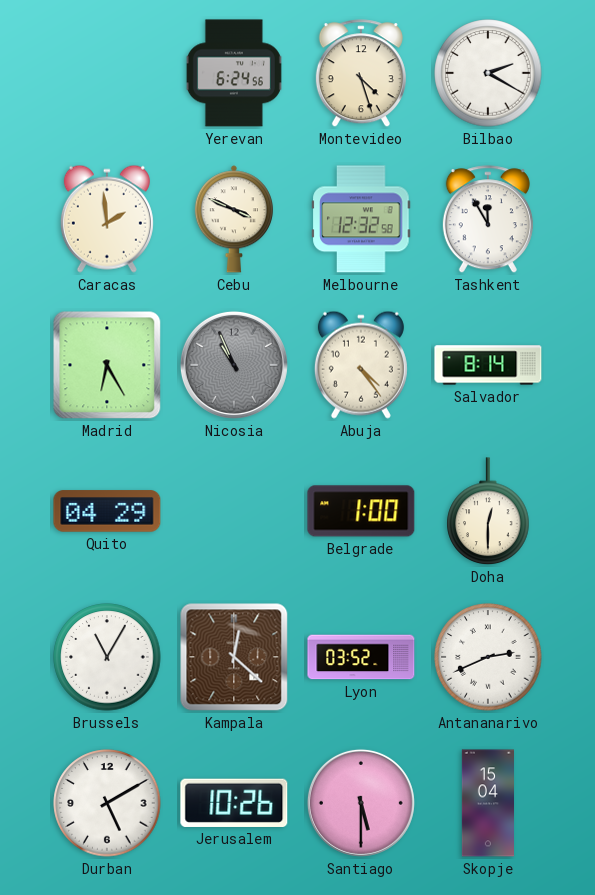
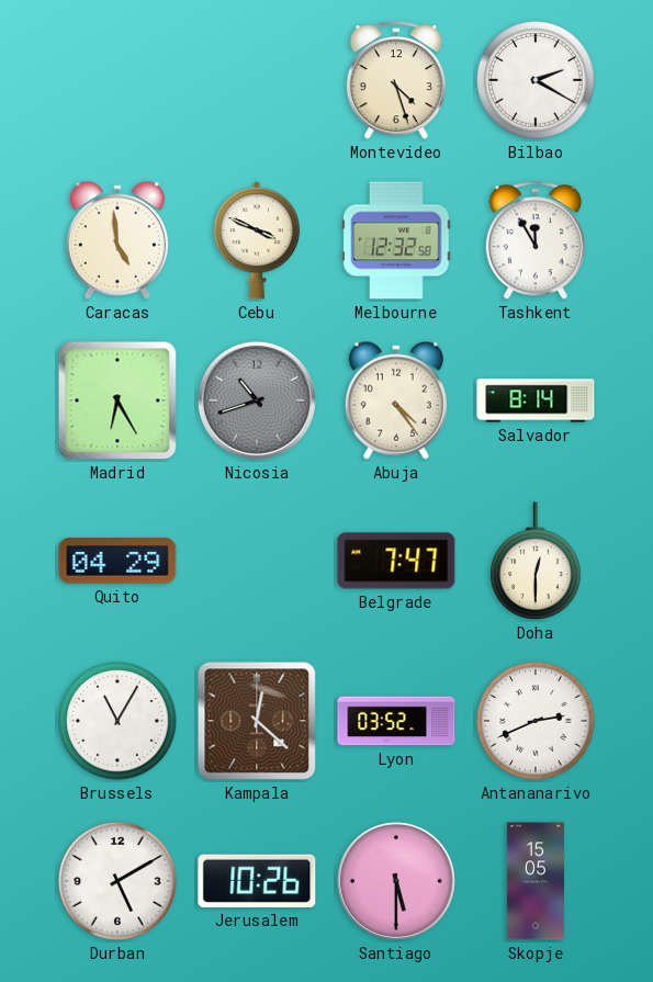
Yerevan: 6:24 -> none
Caracas: 1:59 -> 4:59
Nicosia: 10:56 -> 10:42
Belgrade: 1:00 -> 7:47
Skopje: 15:04 -> 15:05
